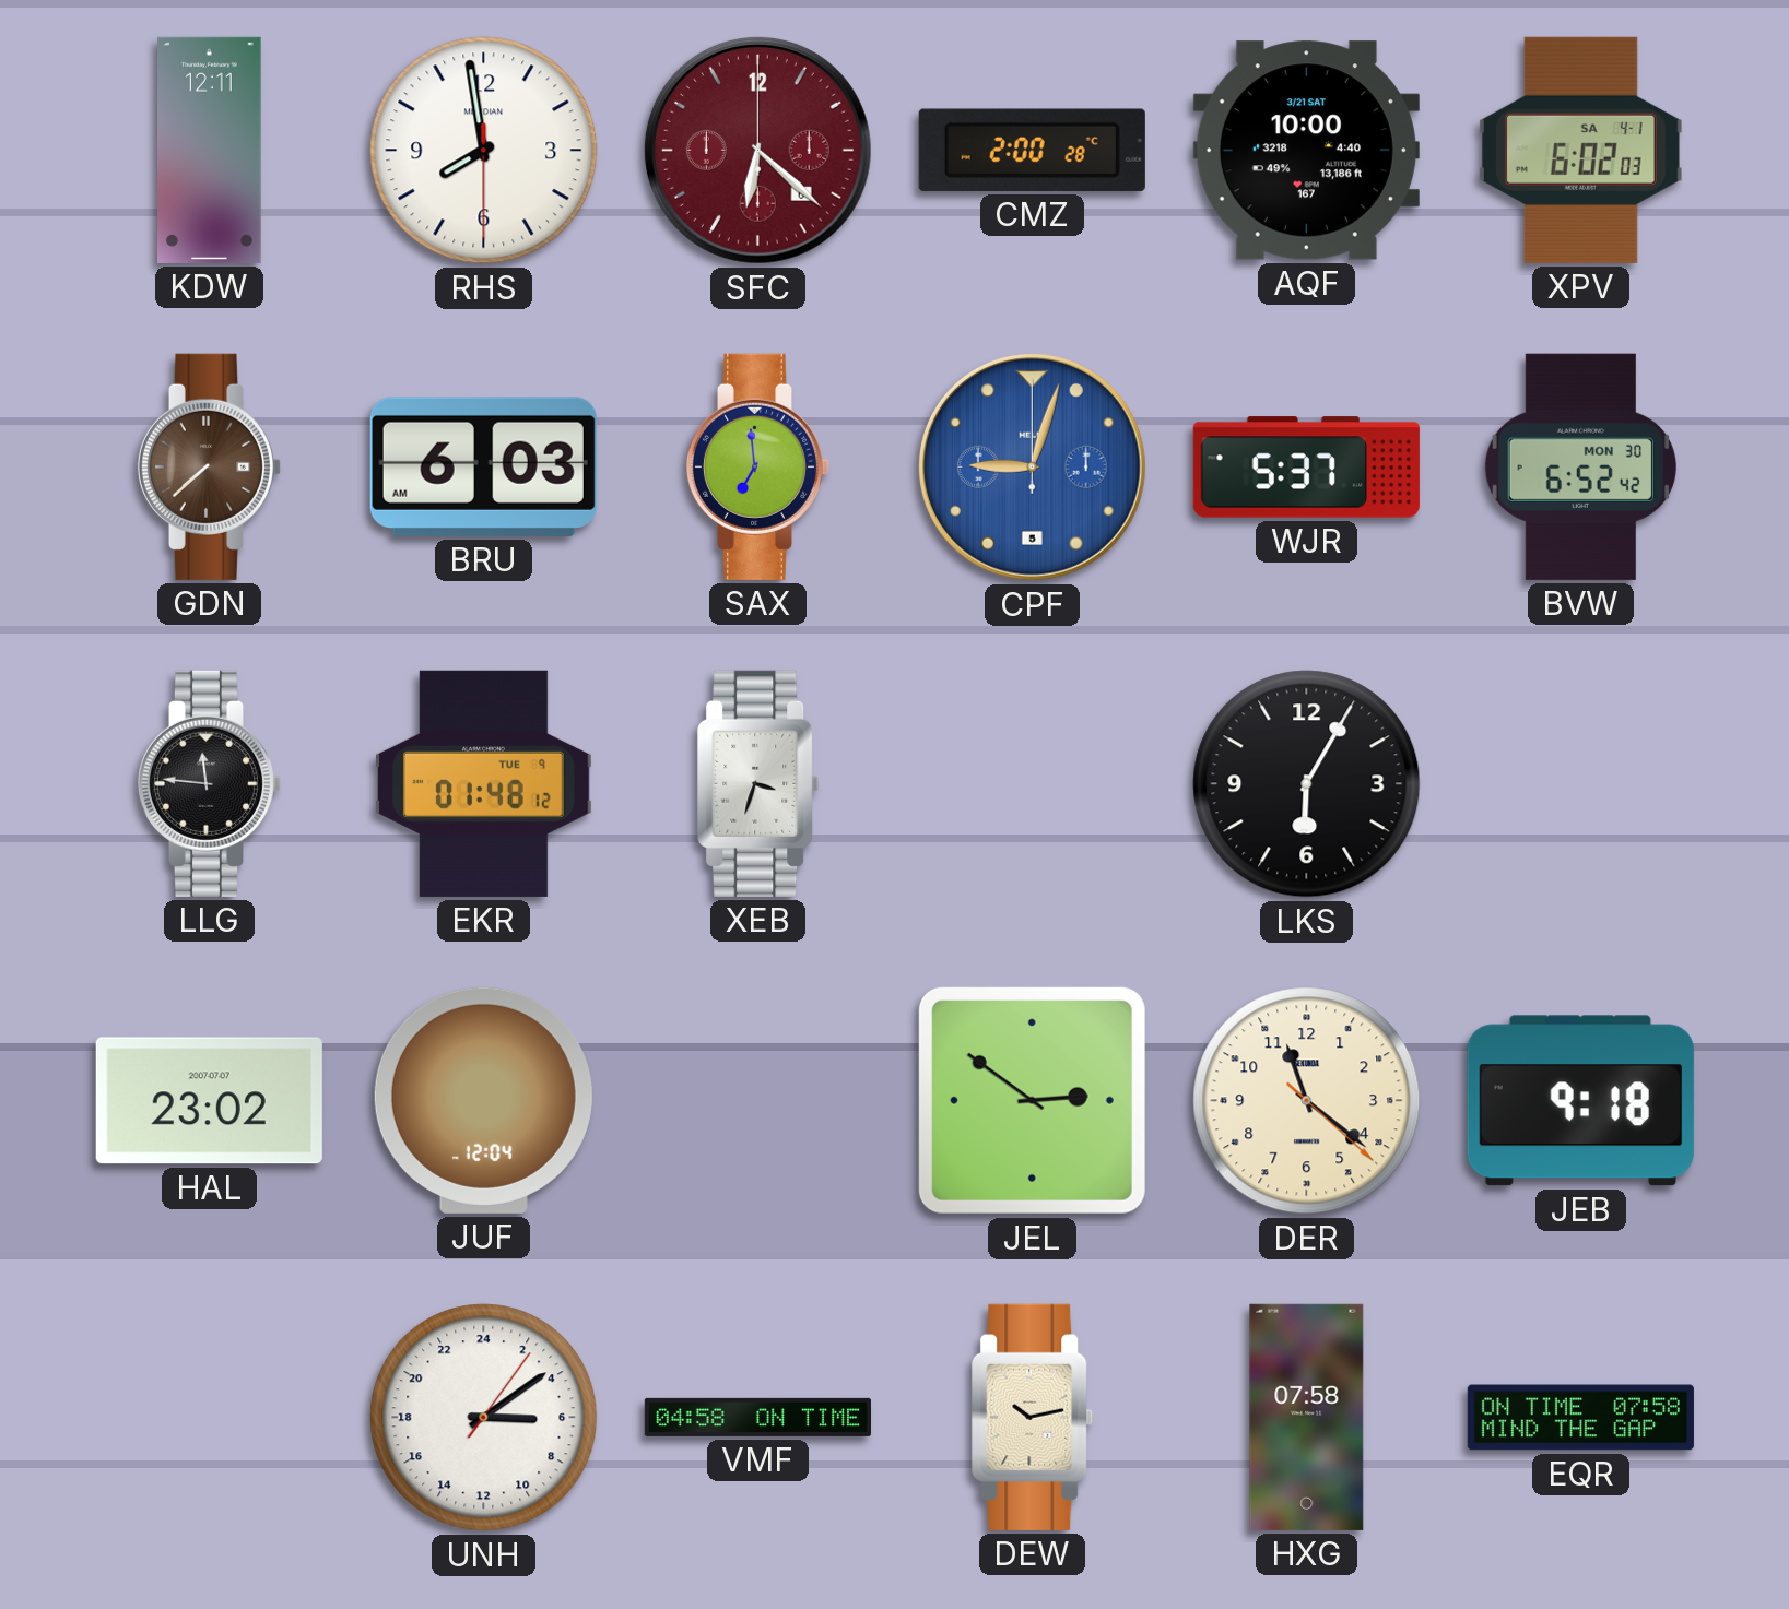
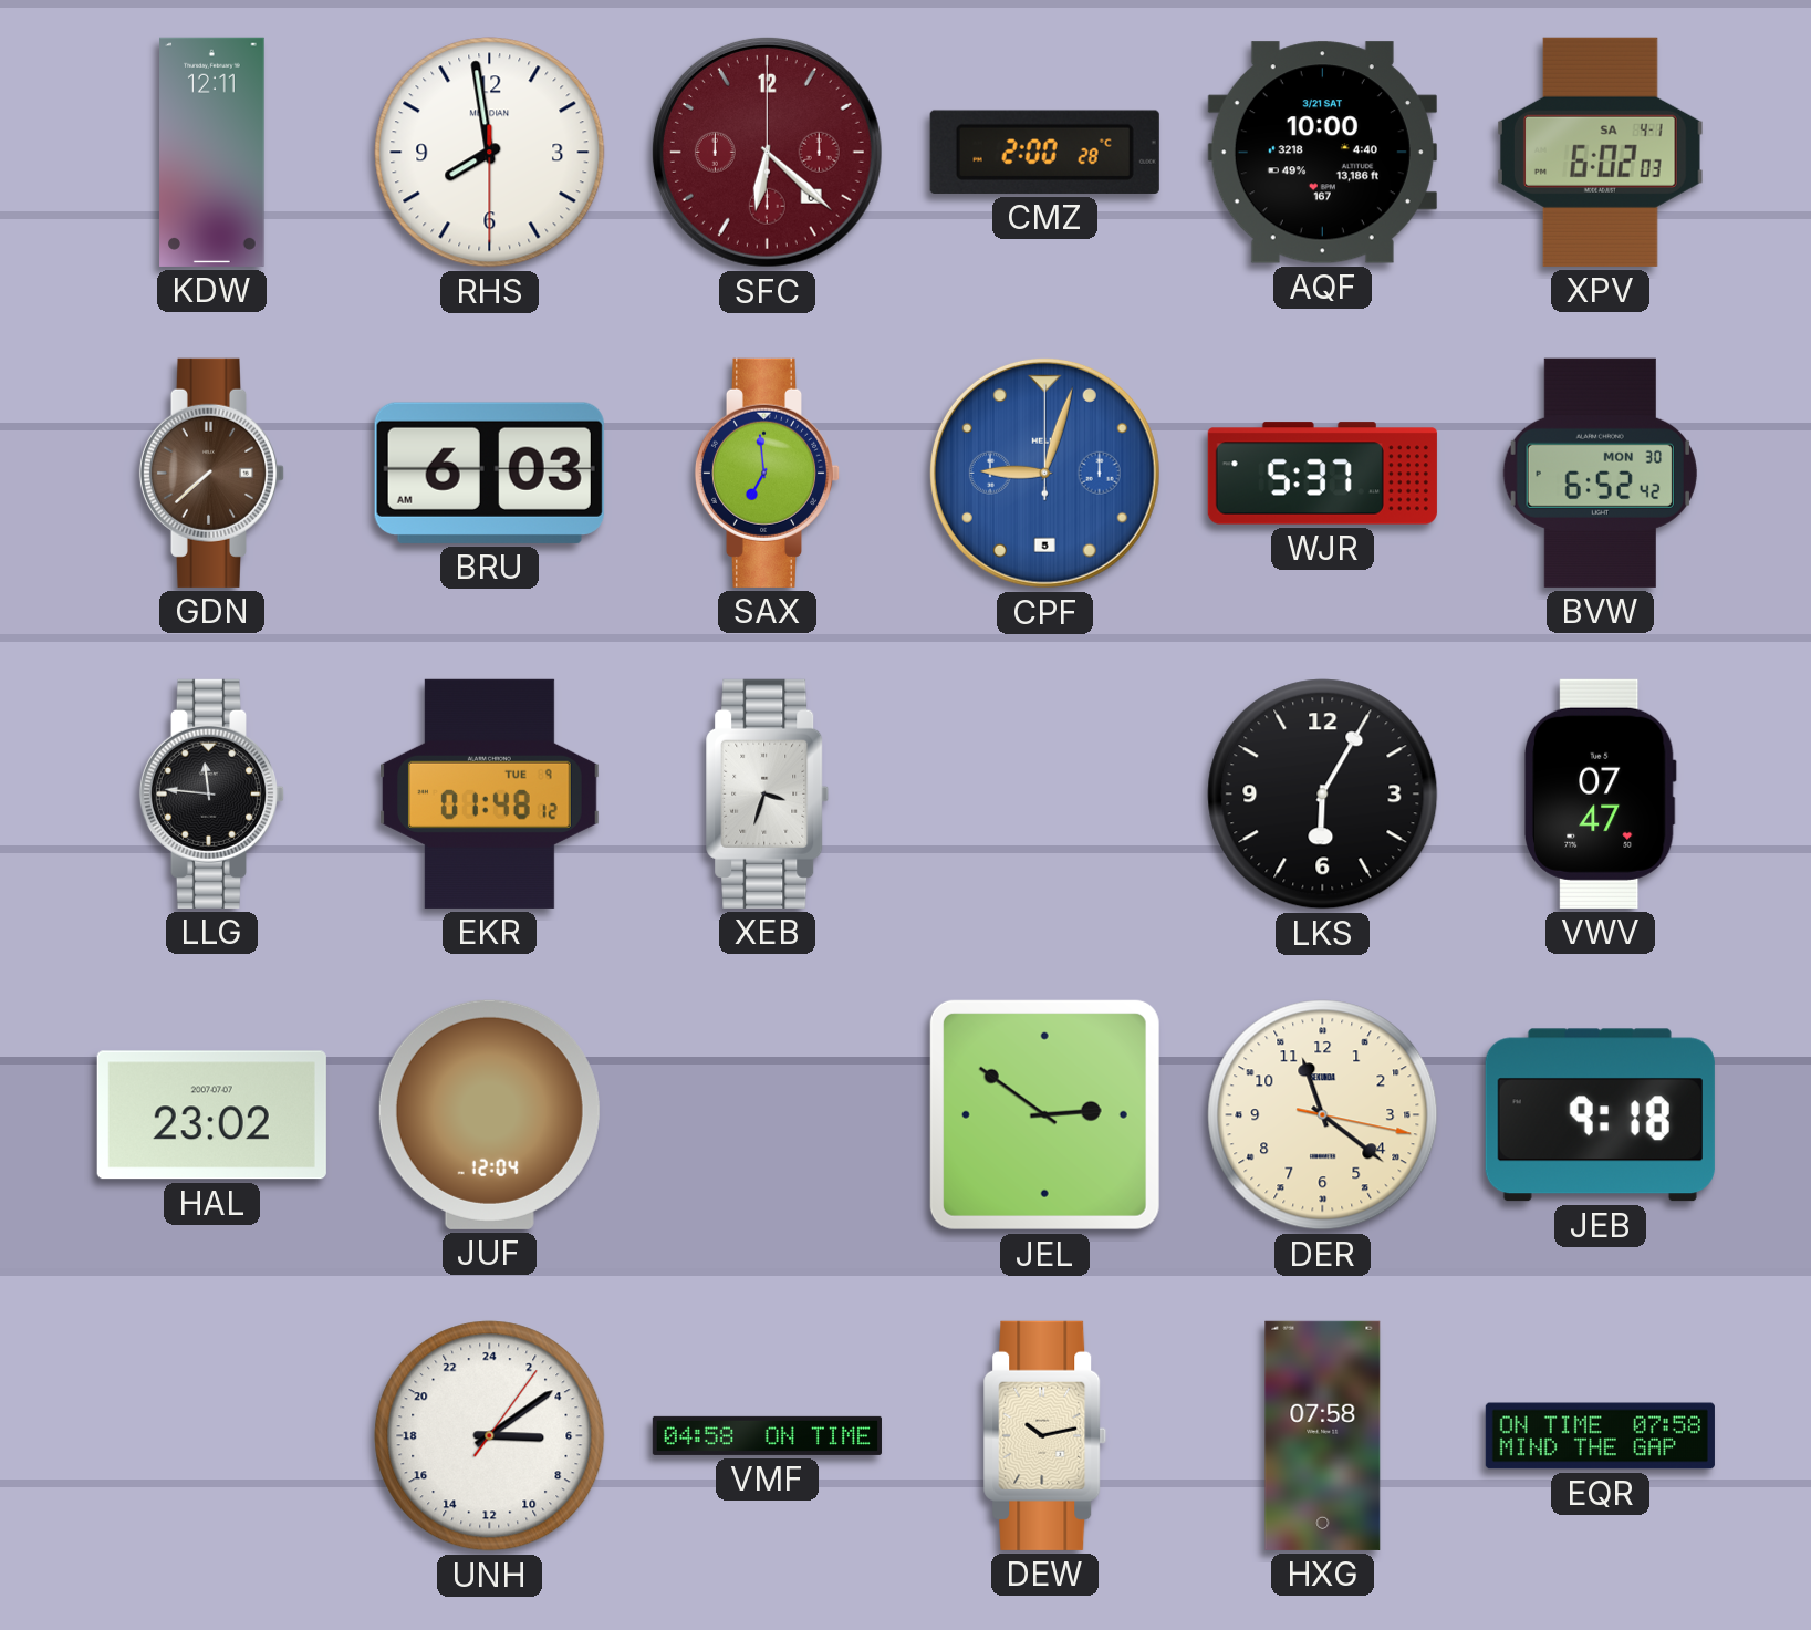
VWV: none -> 07:47
DER: 11:21:22 -> 11:21:17
